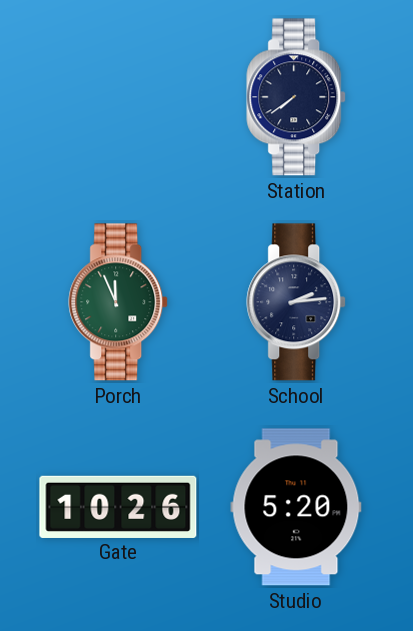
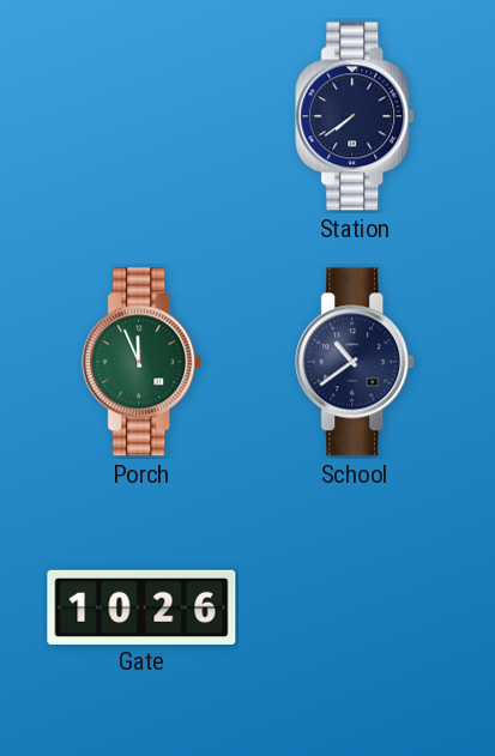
School: 2:14 -> 10:39
Studio: 5:20 -> none
